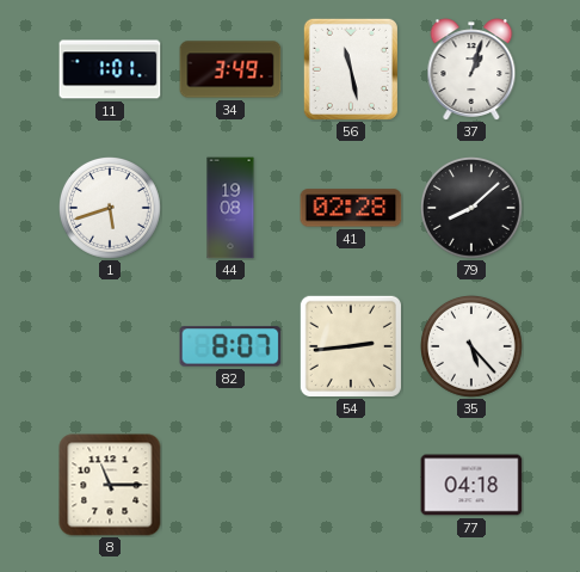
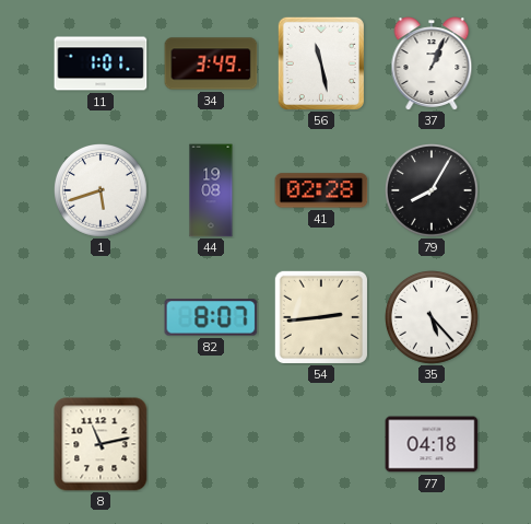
37: 1:03 -> 1:04
79: 8:08 -> 8:05
8: 11:15 -> 11:13
